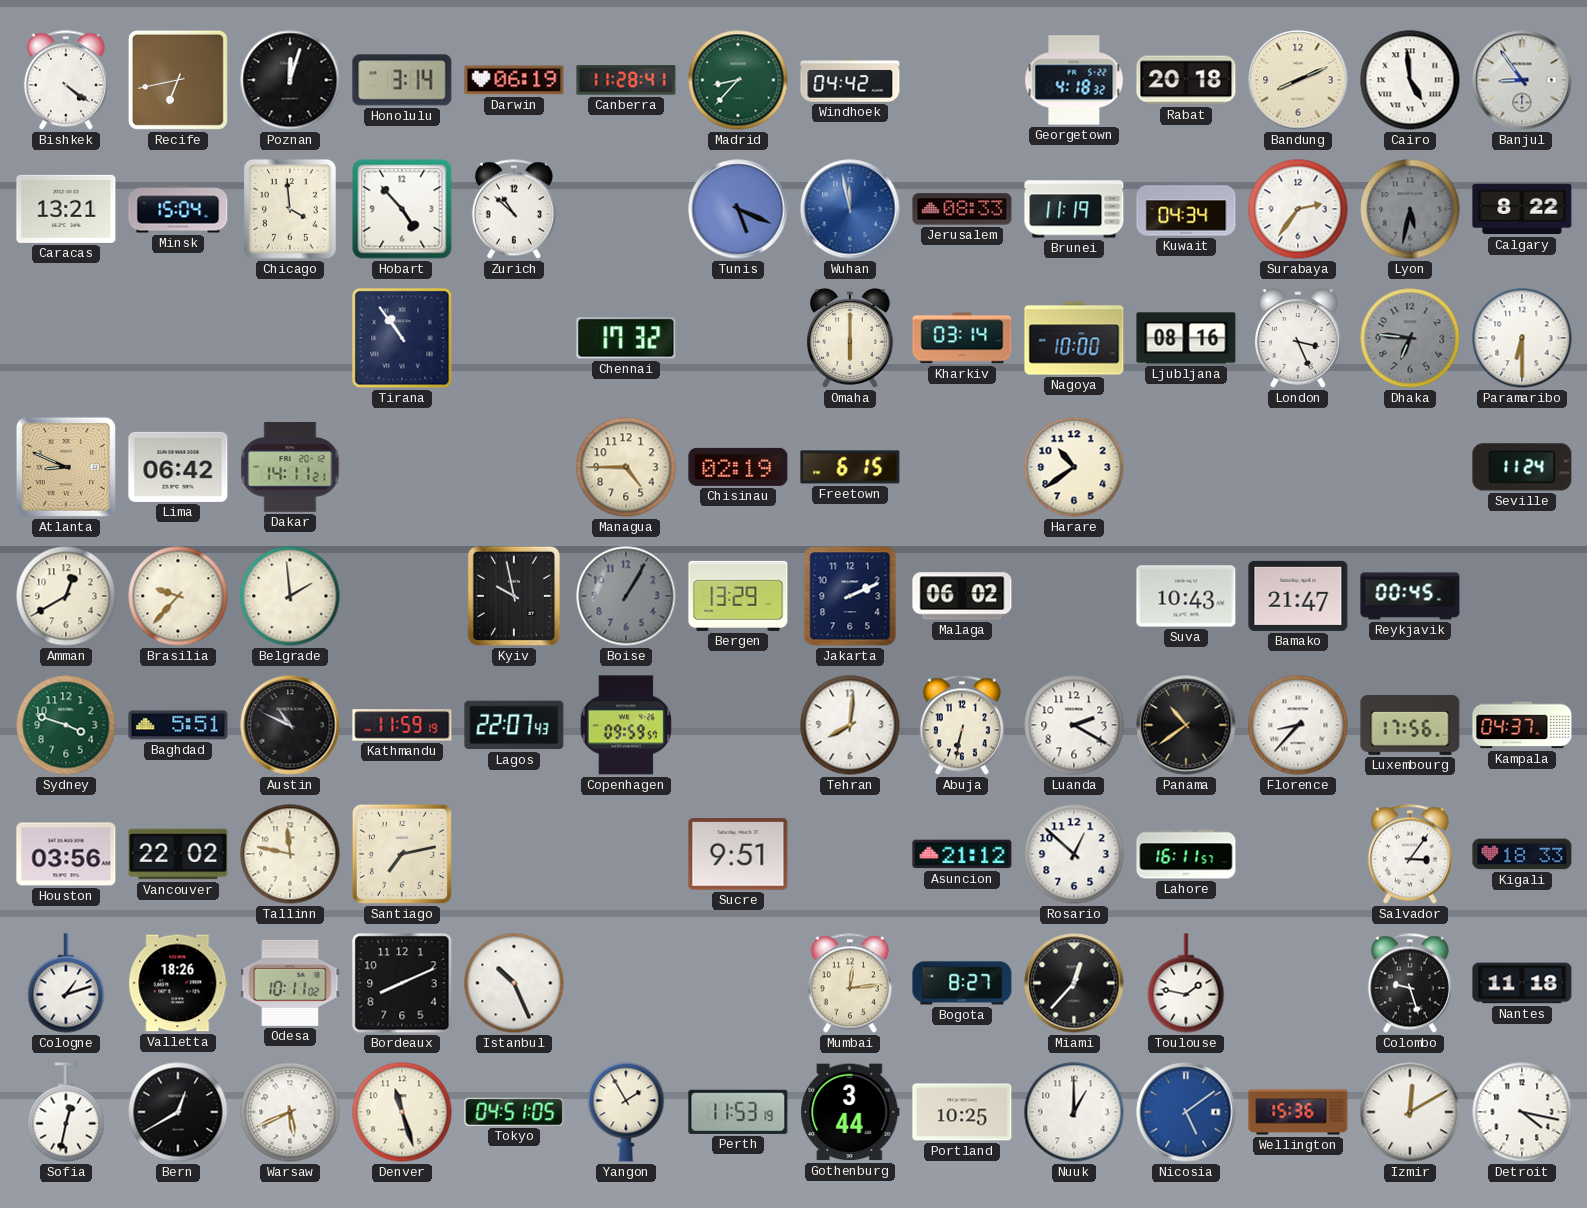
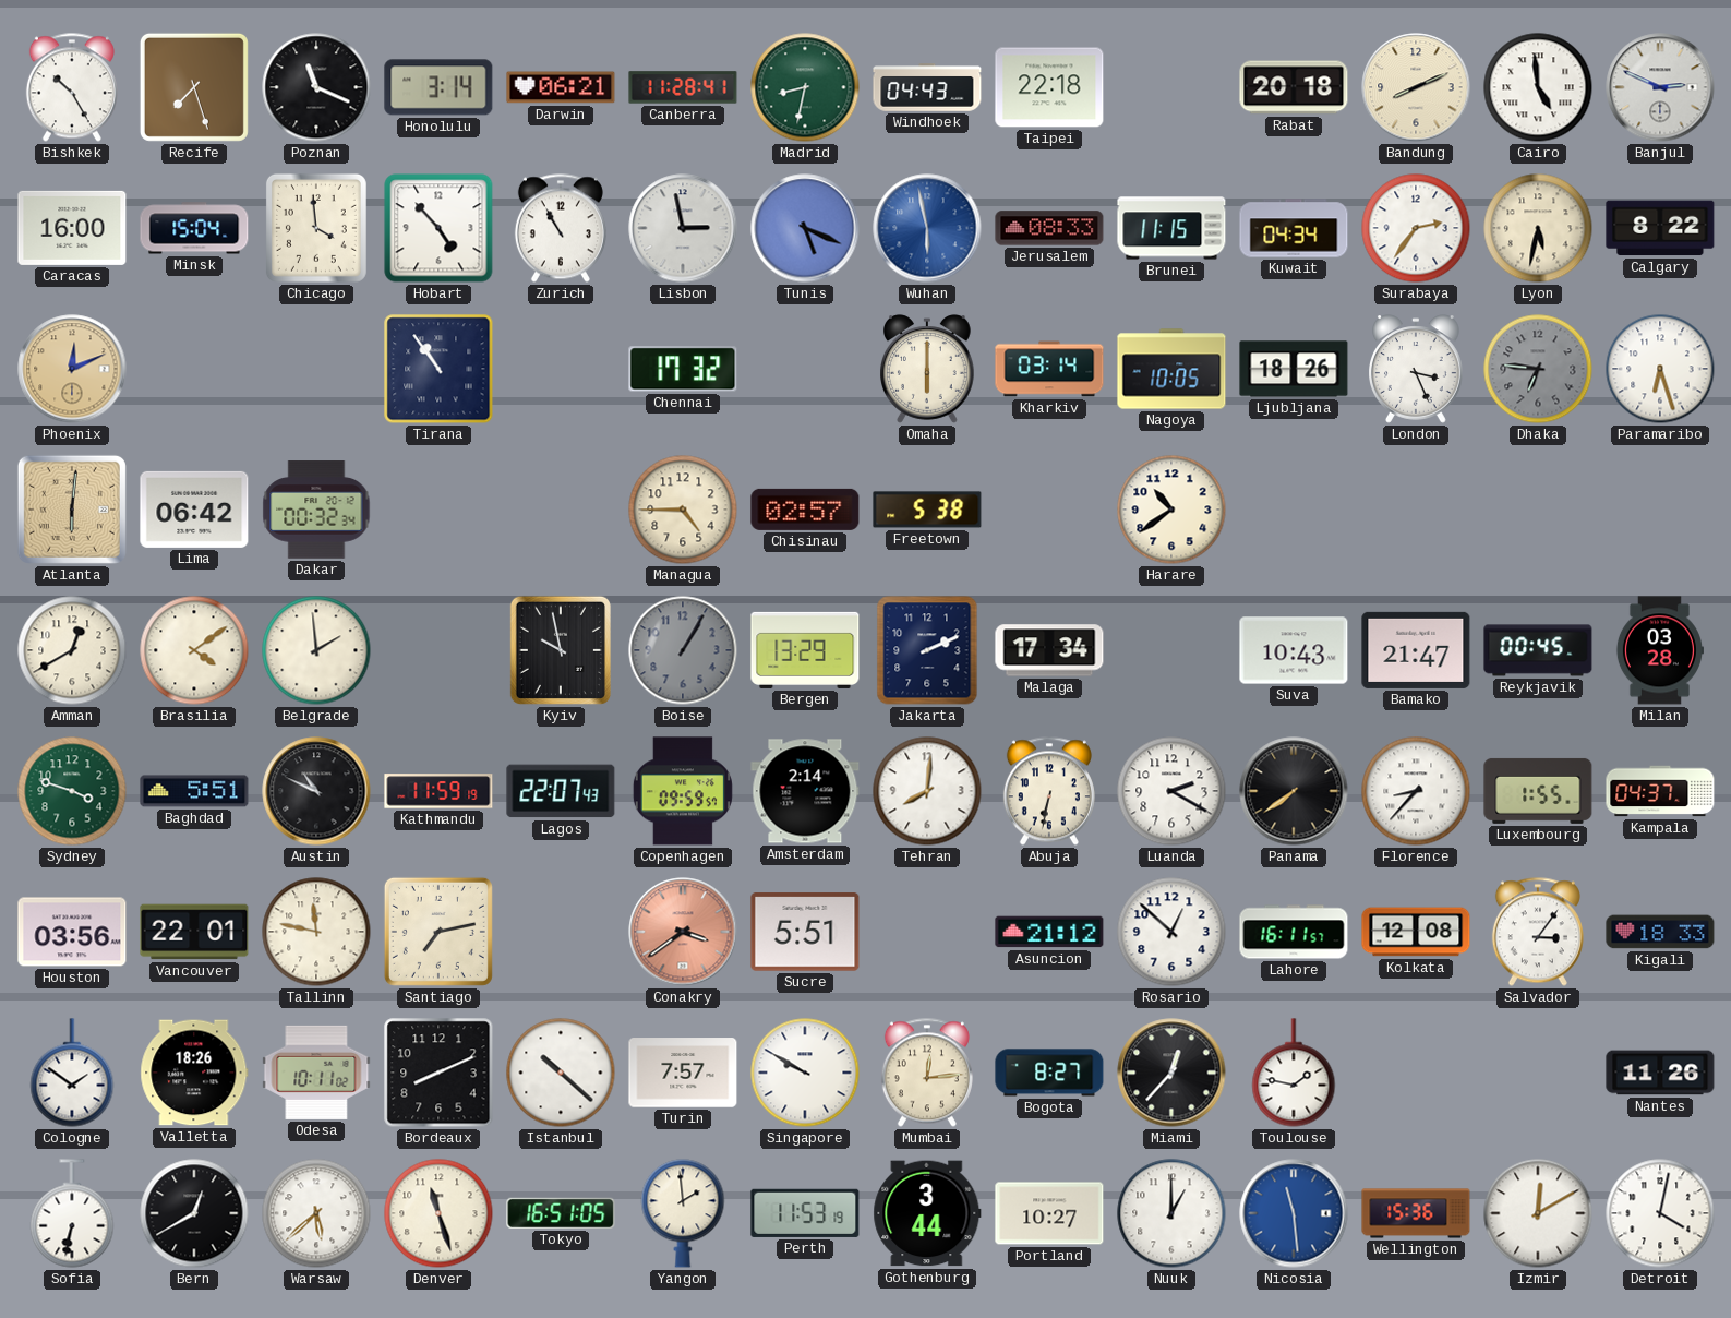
Bishkek: 4:21 -> 10:25
Recife: 6:43 -> 7:27
Poznan: 12:03 -> 11:19
Darwin: 06:19 -> 06:21
Madrid: 8:37 -> 8:32
Windhoek: 04:42 -> 04:43
Taipei: none -> 22:18
Georgetown: 4:18 -> none
Banjul: 8:54 -> 2:49
Caracas: 13:21 -> 16:00
Zurich: 10:52 -> 10:55
Lisbon: none -> 2:58
Wuhan: 11:58 -> 5:58
Brunei: 11:19 -> 11:15
Lyon dial: grey -> cream
Phoenix: none -> 12:11
Nagoya: 10:00 -> 10:05
Ljubljana: 08:16 -> 18:26
Paramaribo: 6:30 -> 6:27
Atlanta: 8:49 -> 6:01
Dakar: 14:11 -> 00:32
Chisinau: 02:19 -> 02:57
Freetown: 6:15 -> 5:38
Seville: 11:24 -> none
Brasilia: 9:37 -> 4:09
Malaga: 06:02 -> 17:34
Milan: none -> 03:28
Amsterdam: none -> 2:14
Panama: 10:39 -> 7:39
Luxembourg: 17:56 -> 1:55
Vancouver: 22:02 -> 22:01
Conakry: none -> 3:39
Sucre: 9:51 -> 5:51
Kolkata: none -> 12:08
Cologne: 1:12 -> 1:51
Istanbul: 10:26 -> 10:22
Turin: none -> 7:57
Singapore: none -> 9:50
Colombo: 9:27 -> none
Nantes: 11:18 -> 11:26
Sofia: 12:32 -> 6:32
Warsaw: 5:41 -> 5:38
Tokyo: 04:51 -> 16:51
Yangon: 1:55 -> 1:59
Portland: 10:25 -> 10:27
Nicosia: 5:09 -> 11:29
Detroit: 4:17 -> 4:02
